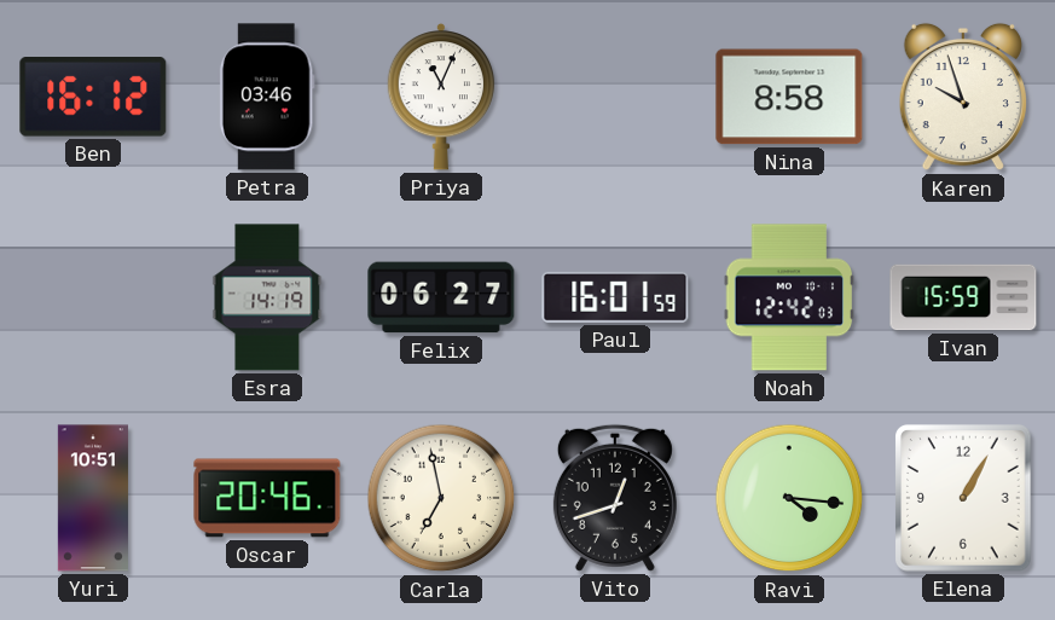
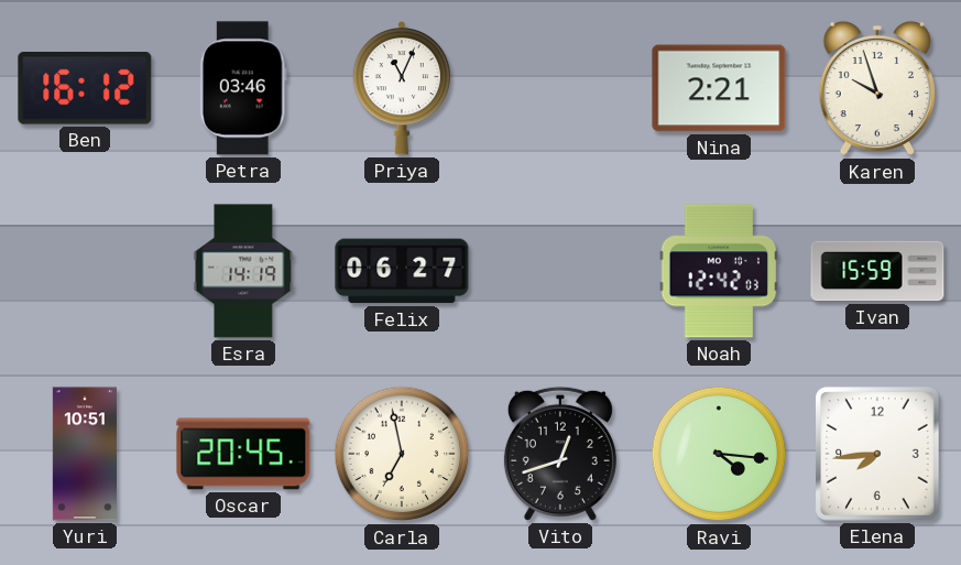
Nina: 8:58 -> 2:21
Paul: 16:01 -> none
Oscar: 20:46 -> 20:45
Elena: 1:05 -> 7:44
